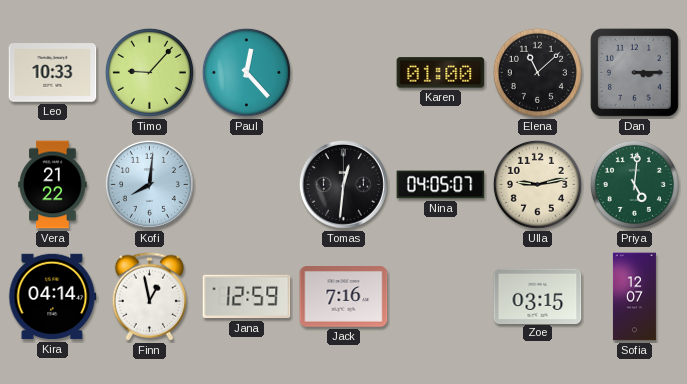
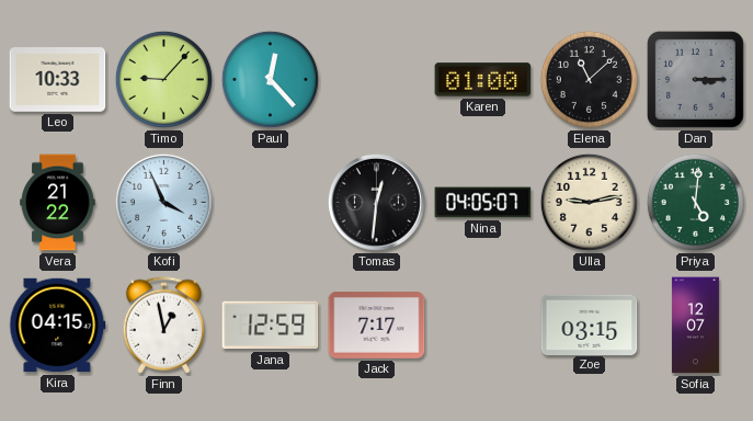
Kofi: 8:01 -> 3:56
Kira: 04:14 -> 04:15
Jack: 7:16 -> 7:17
